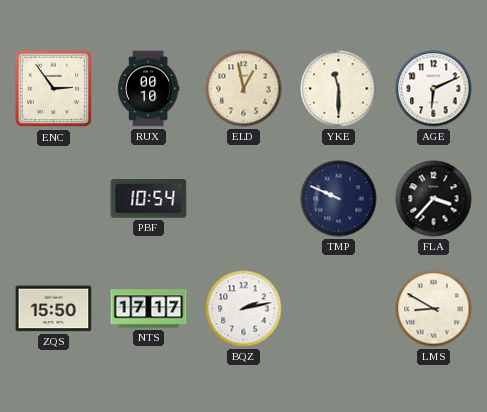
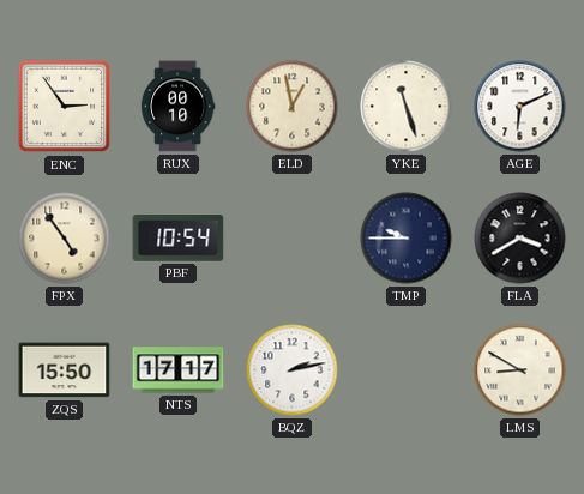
YKE: 11:30 -> 11:27
FPX: none -> 4:54
TMP: 9:49 -> 9:45
FLA: 3:37 -> 3:40
